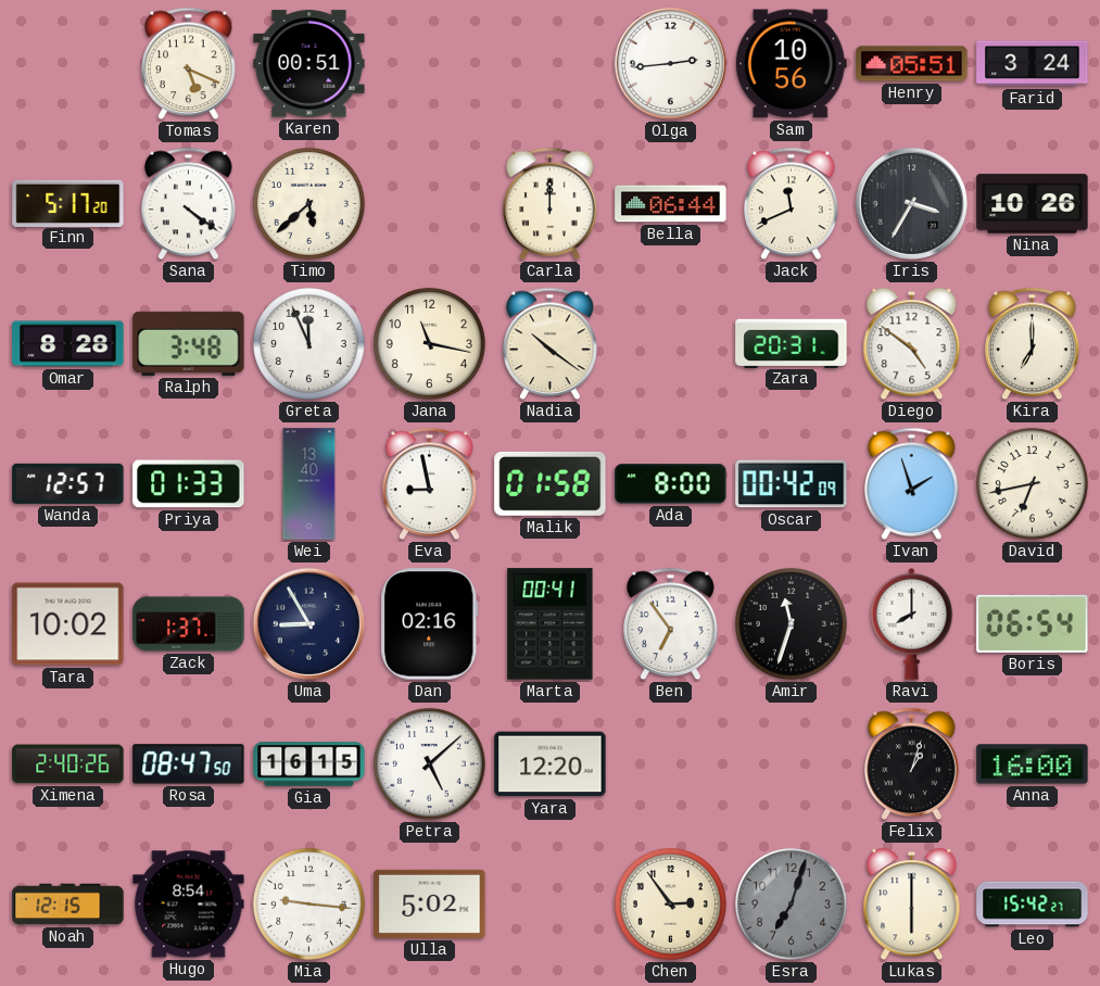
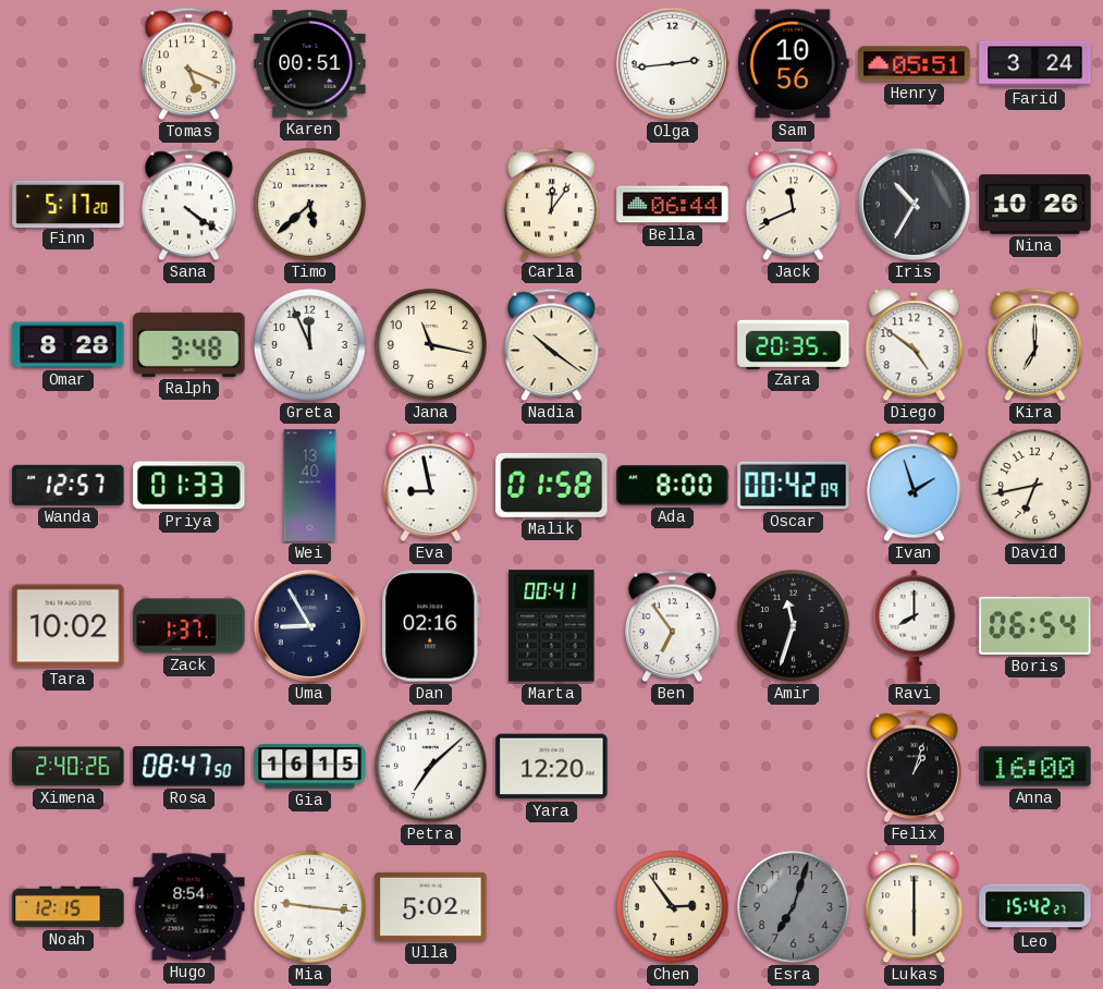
Carla: 12:00 -> 12:06
Iris: 3:35 -> 10:35
Zara: 20:31 -> 20:35
Petra: 5:08 -> 7:08
